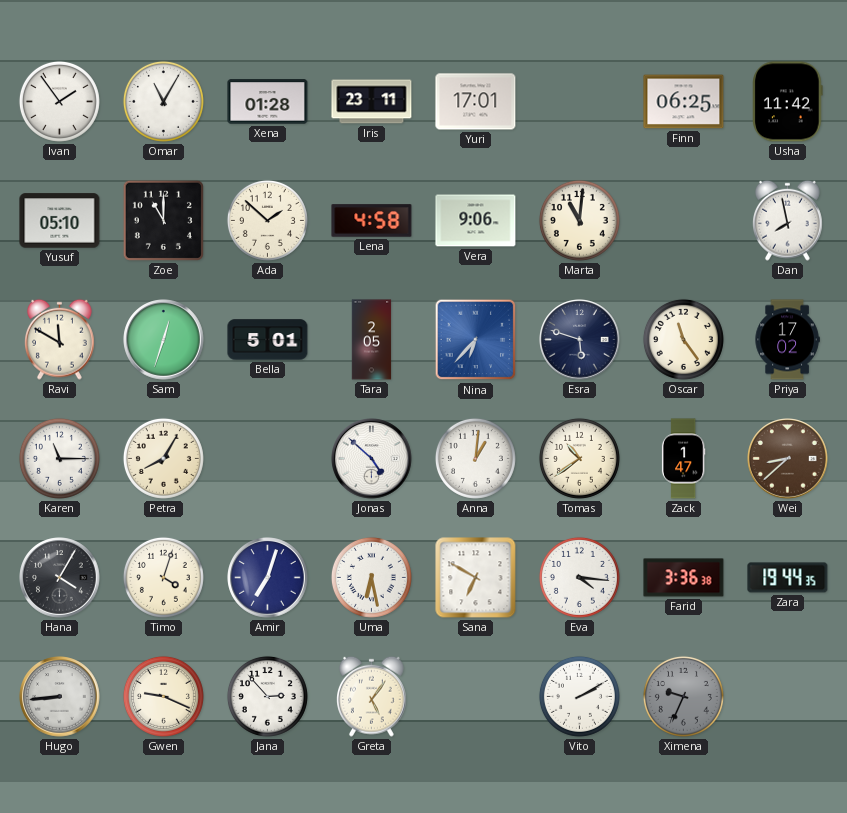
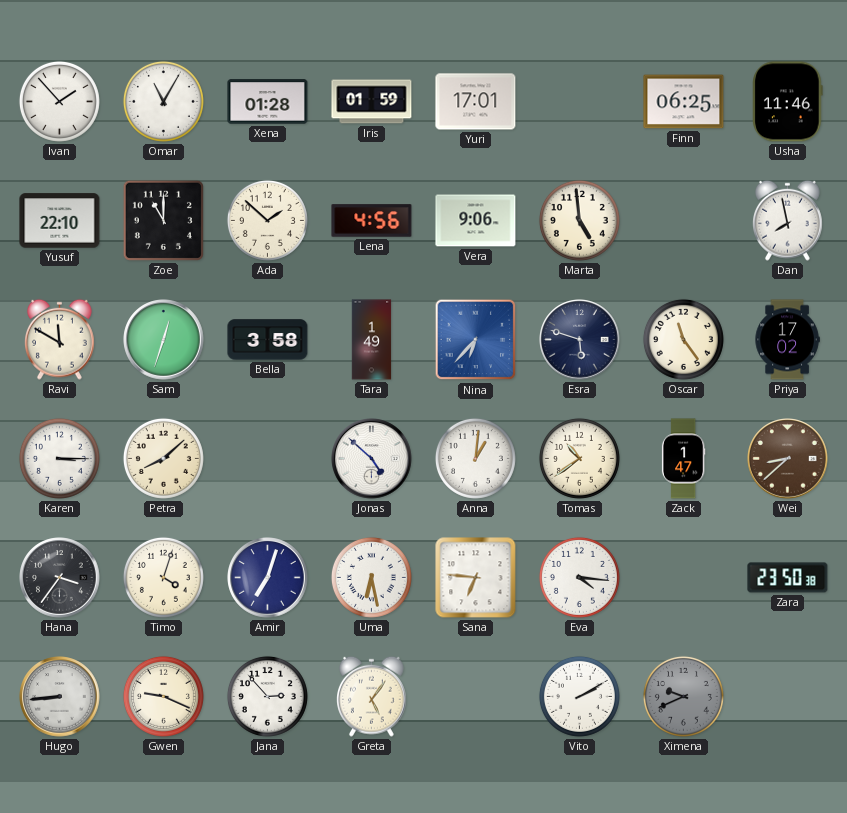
Ivan: 1:54 -> 1:53
Iris: 23:11 -> 01:59
Usha: 11:42 -> 11:46
Yusuf: 05:10 -> 22:10
Lena: 4:58 -> 4:56
Marta: 11:01 -> 4:59
Bella: 5:01 -> 3:58
Tara: 2:05 -> 1:49
Karen: 11:15 -> 3:15
Petra: 8:05 -> 8:08
Hana: 4:05 -> 3:36
Sana: 6:50 -> 6:46
Farid: 3:36 -> none
Zara: 19:44 -> 23:50
Ximena: 9:34 -> 9:41
